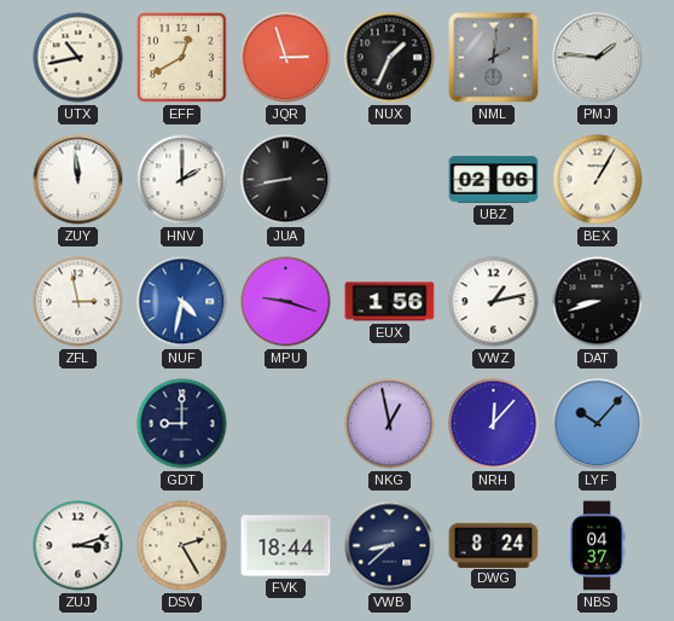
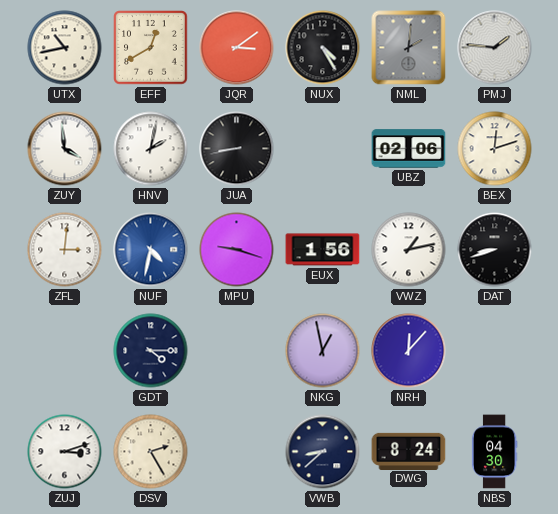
JQR: 2:57 -> 3:09
NUX: 1:34 -> 4:25
ZUY: 11:59 -> 3:59
HNV: 2:00 -> 2:02
BEX: 1:05 -> 12:12
ZFL: 2:58 -> 3:01
GDT: 9:00 -> 4:15
LYF: 10:07 -> none
FVK: 18:44 -> none
NBS: 04:37 -> 04:30
